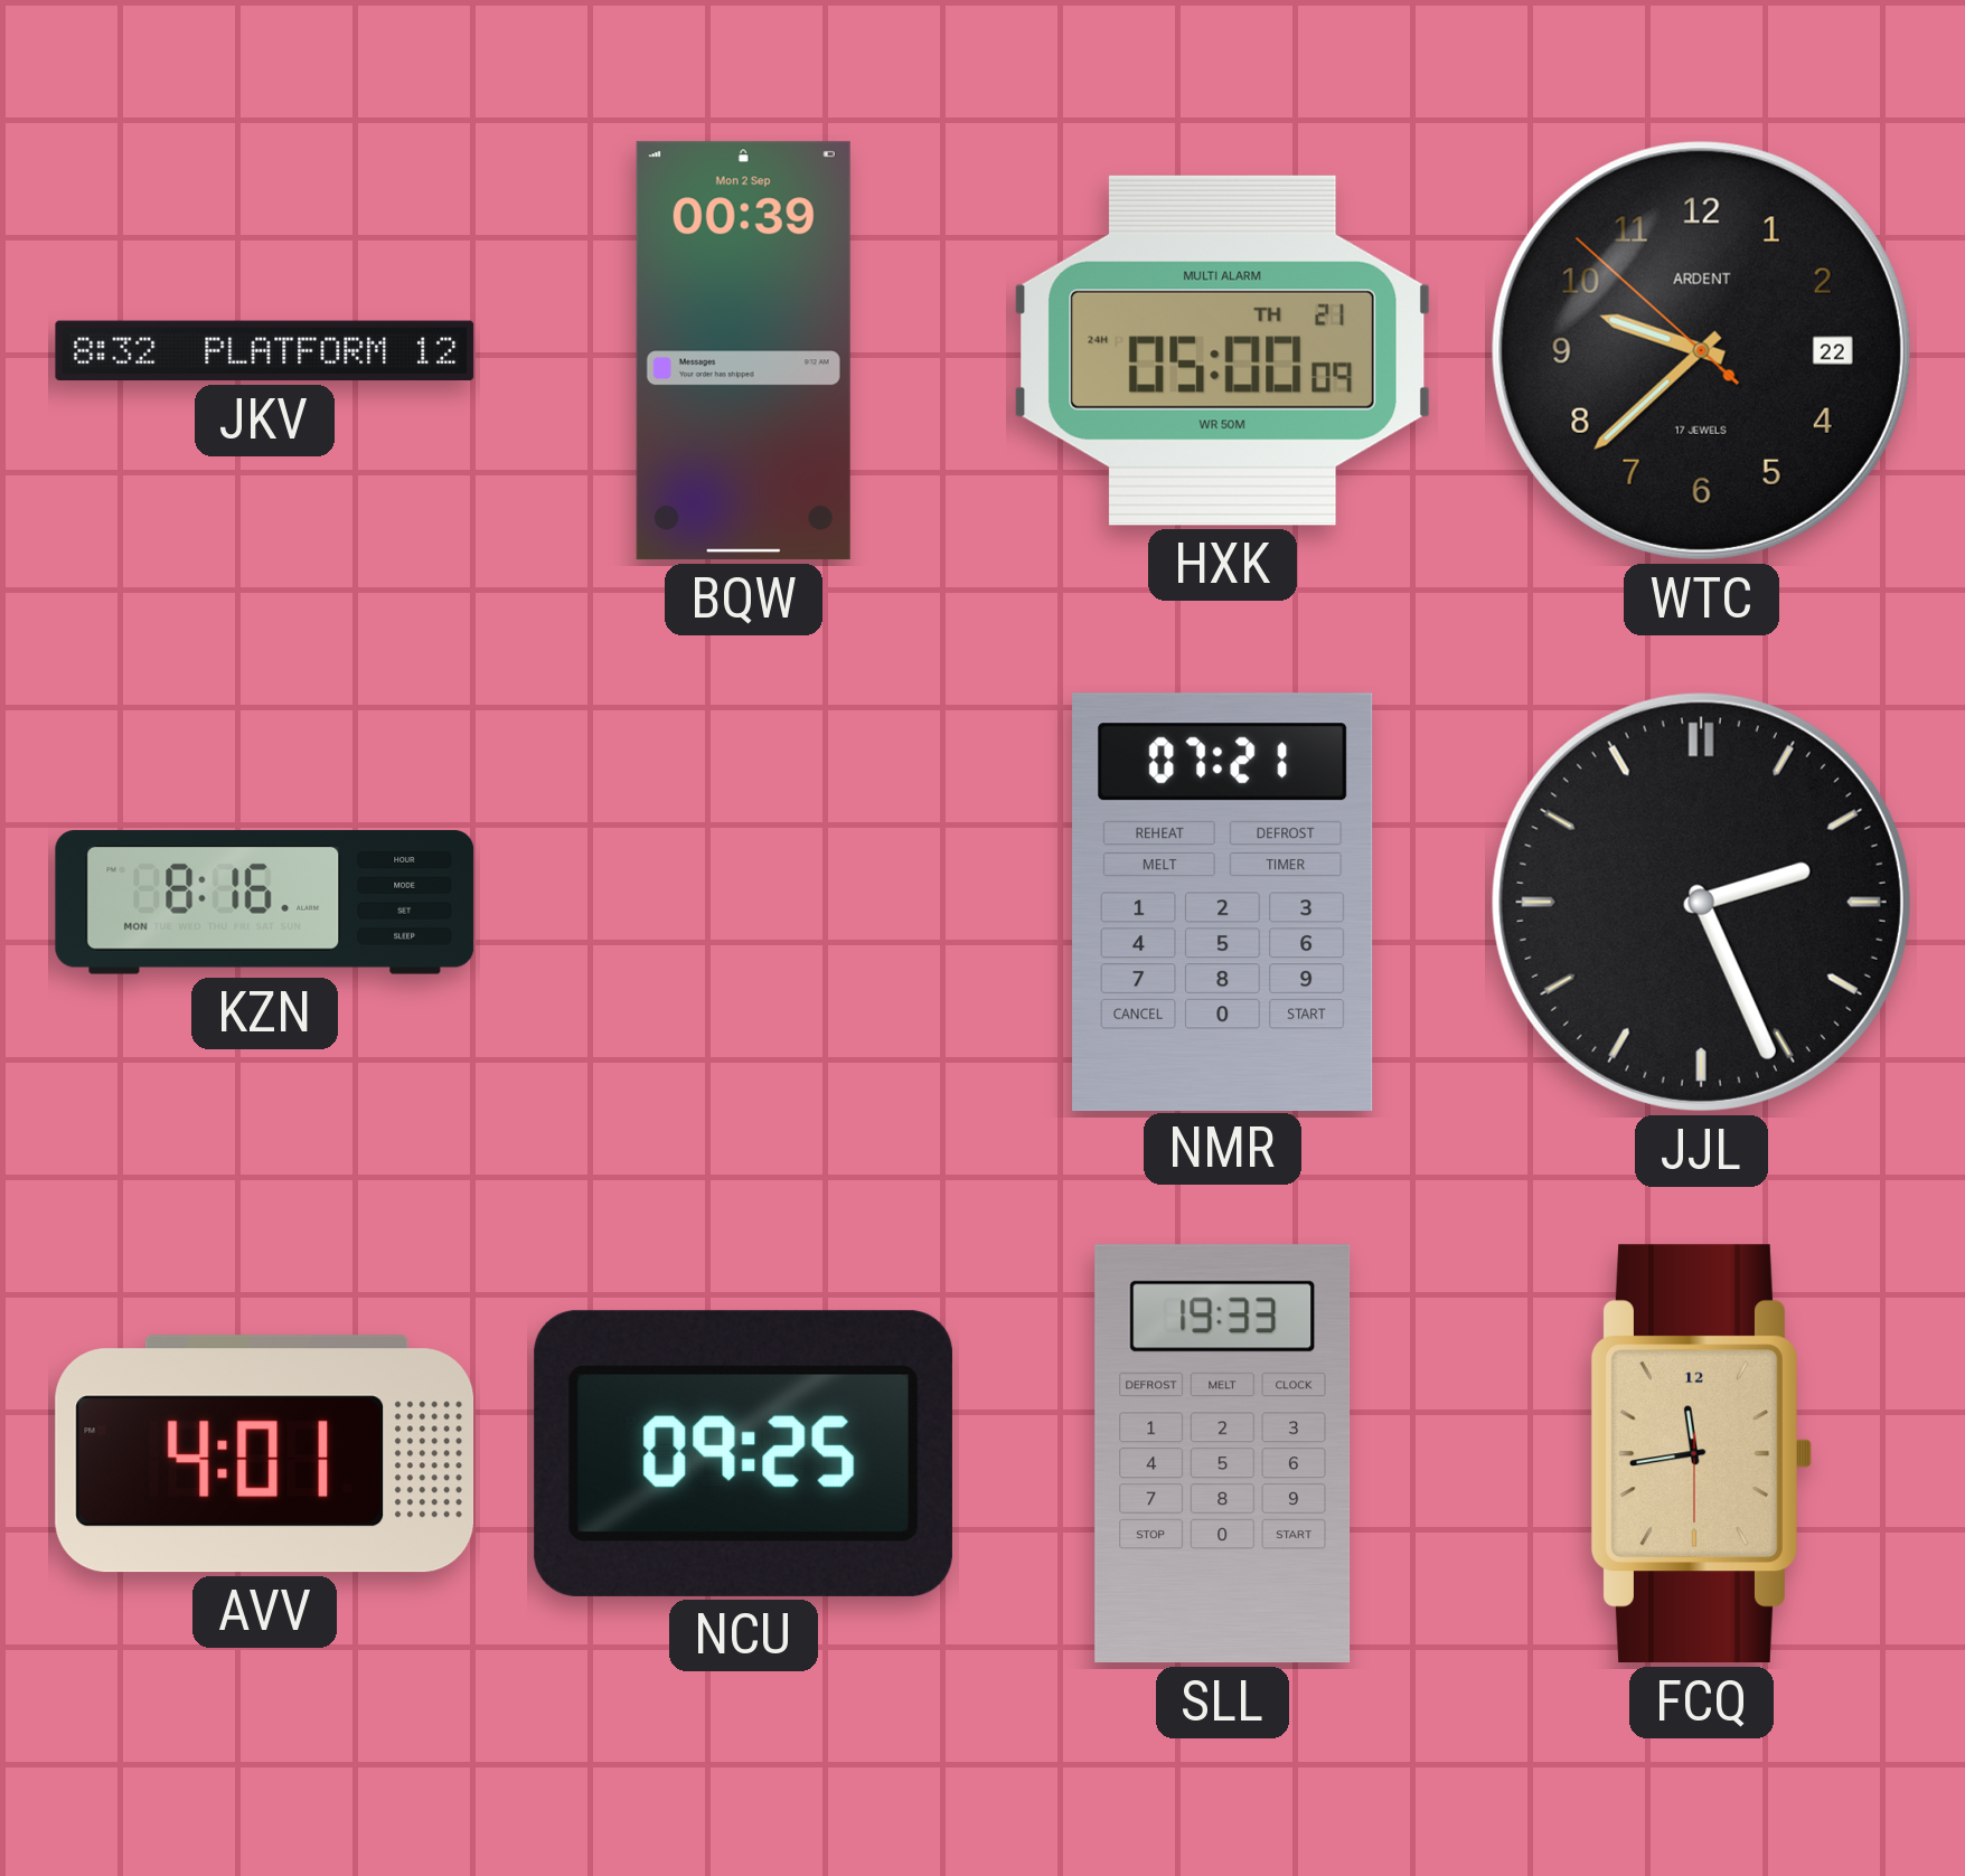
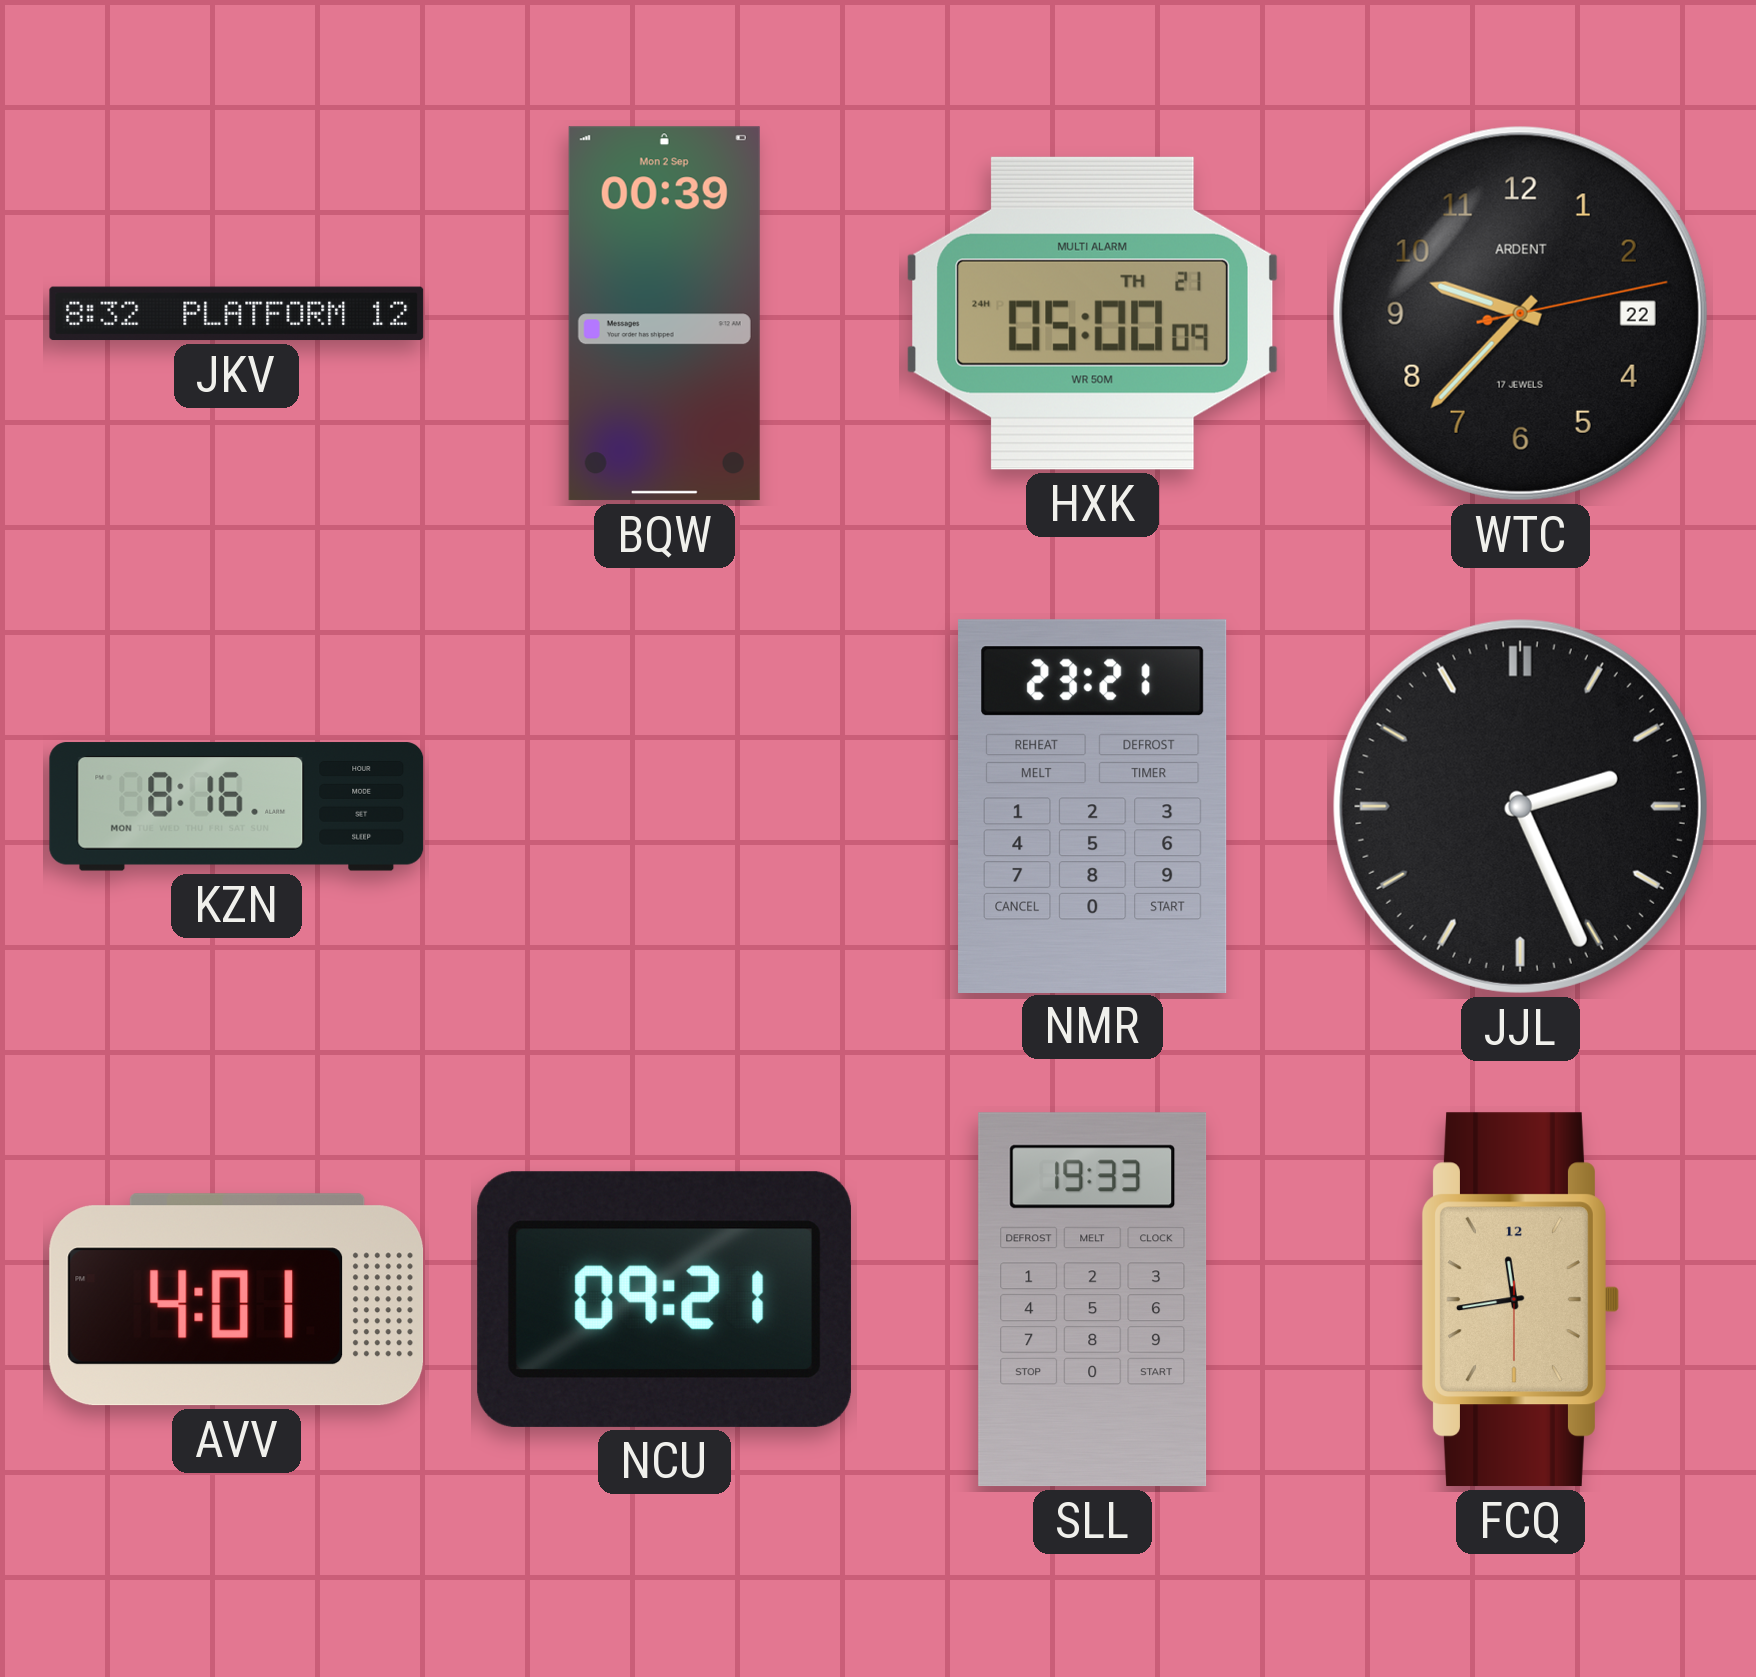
WTC: 9:37:52 -> 9:37:13
NMR: 07:21 -> 23:21
NCU: 09:25 -> 09:21
